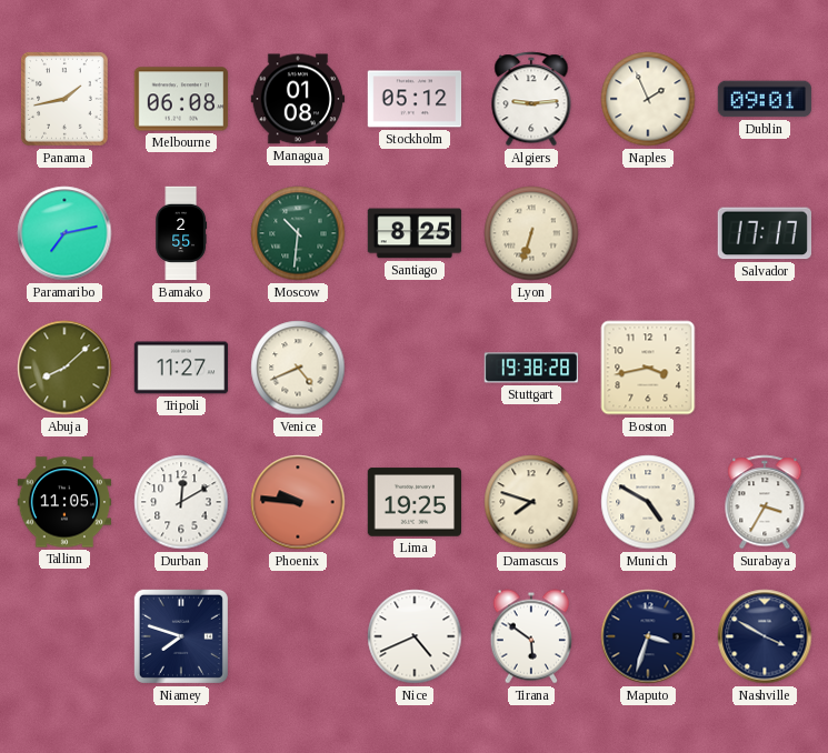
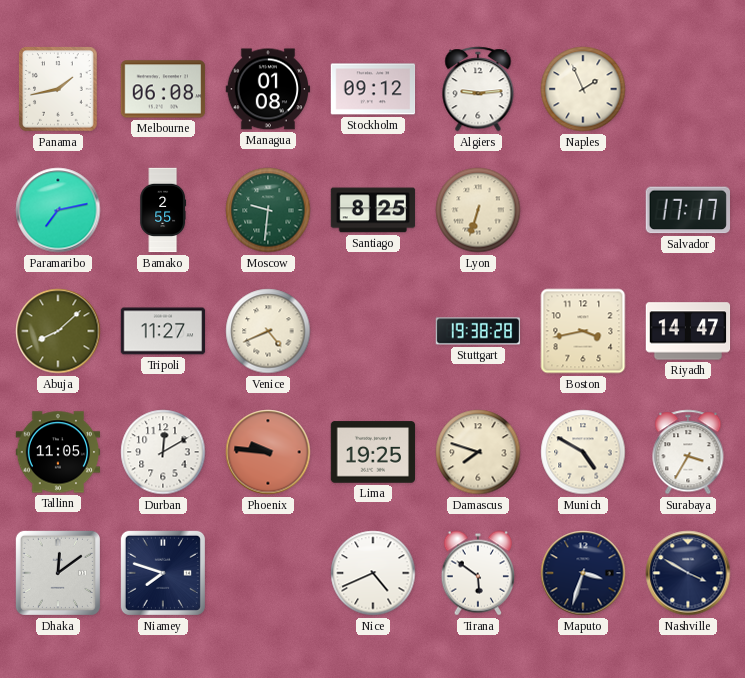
Stockholm: 05:12 -> 09:12
Dublin: 09:01 -> none
Moscow: 10:31 -> 9:31
Riyadh: none -> 14:47
Dhaka: none -> 12:09
